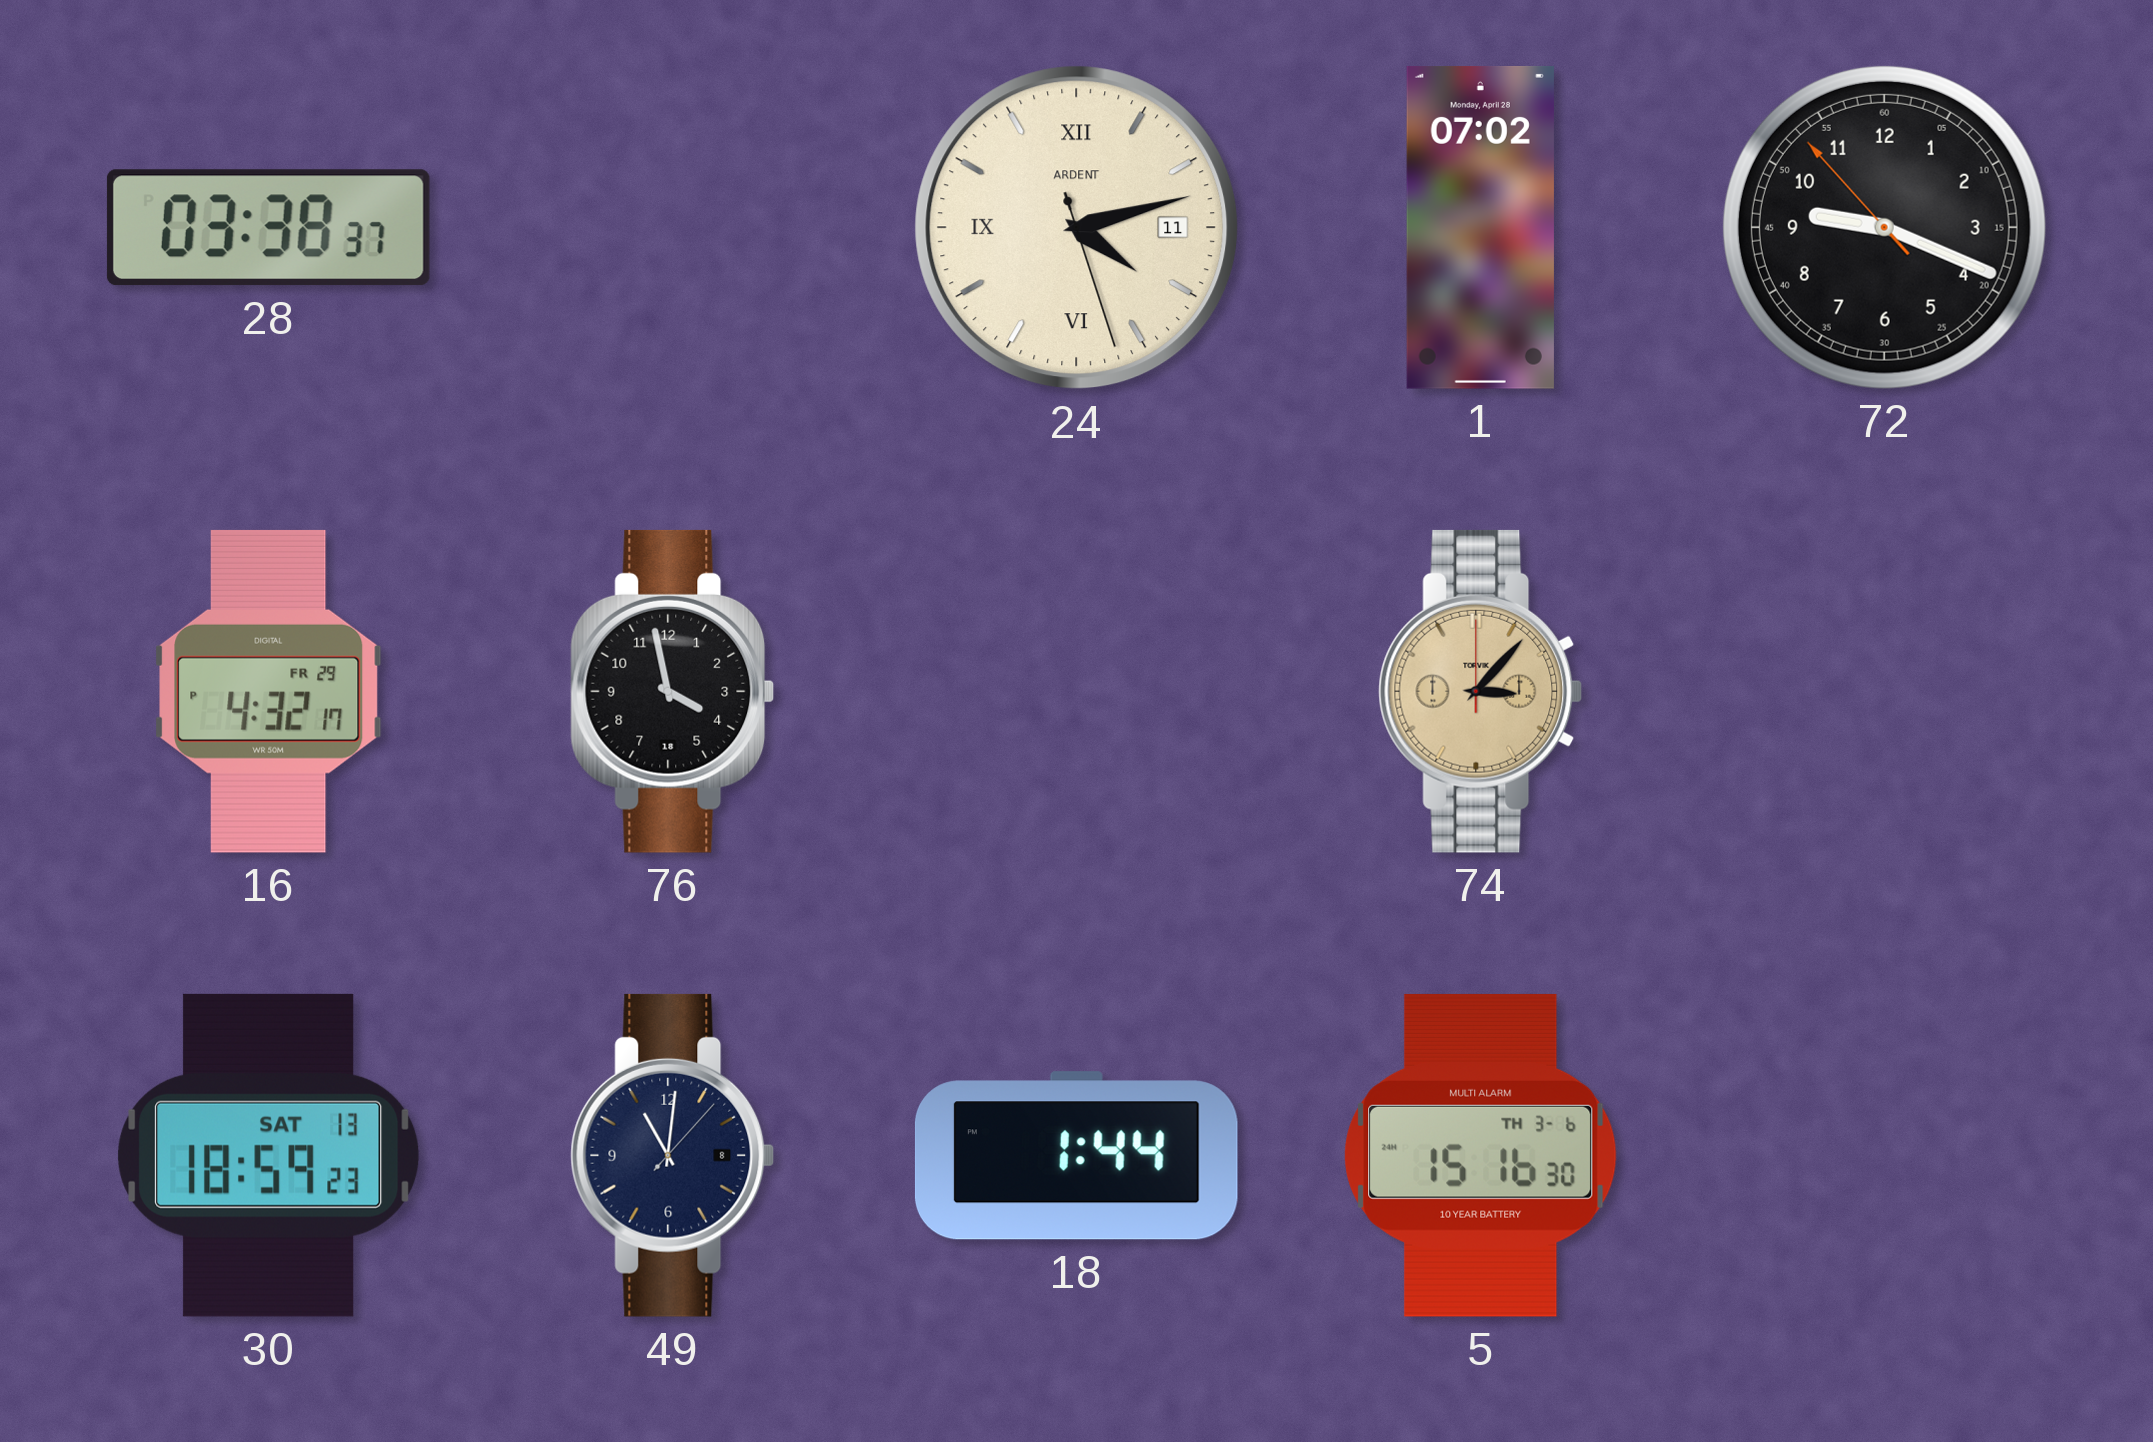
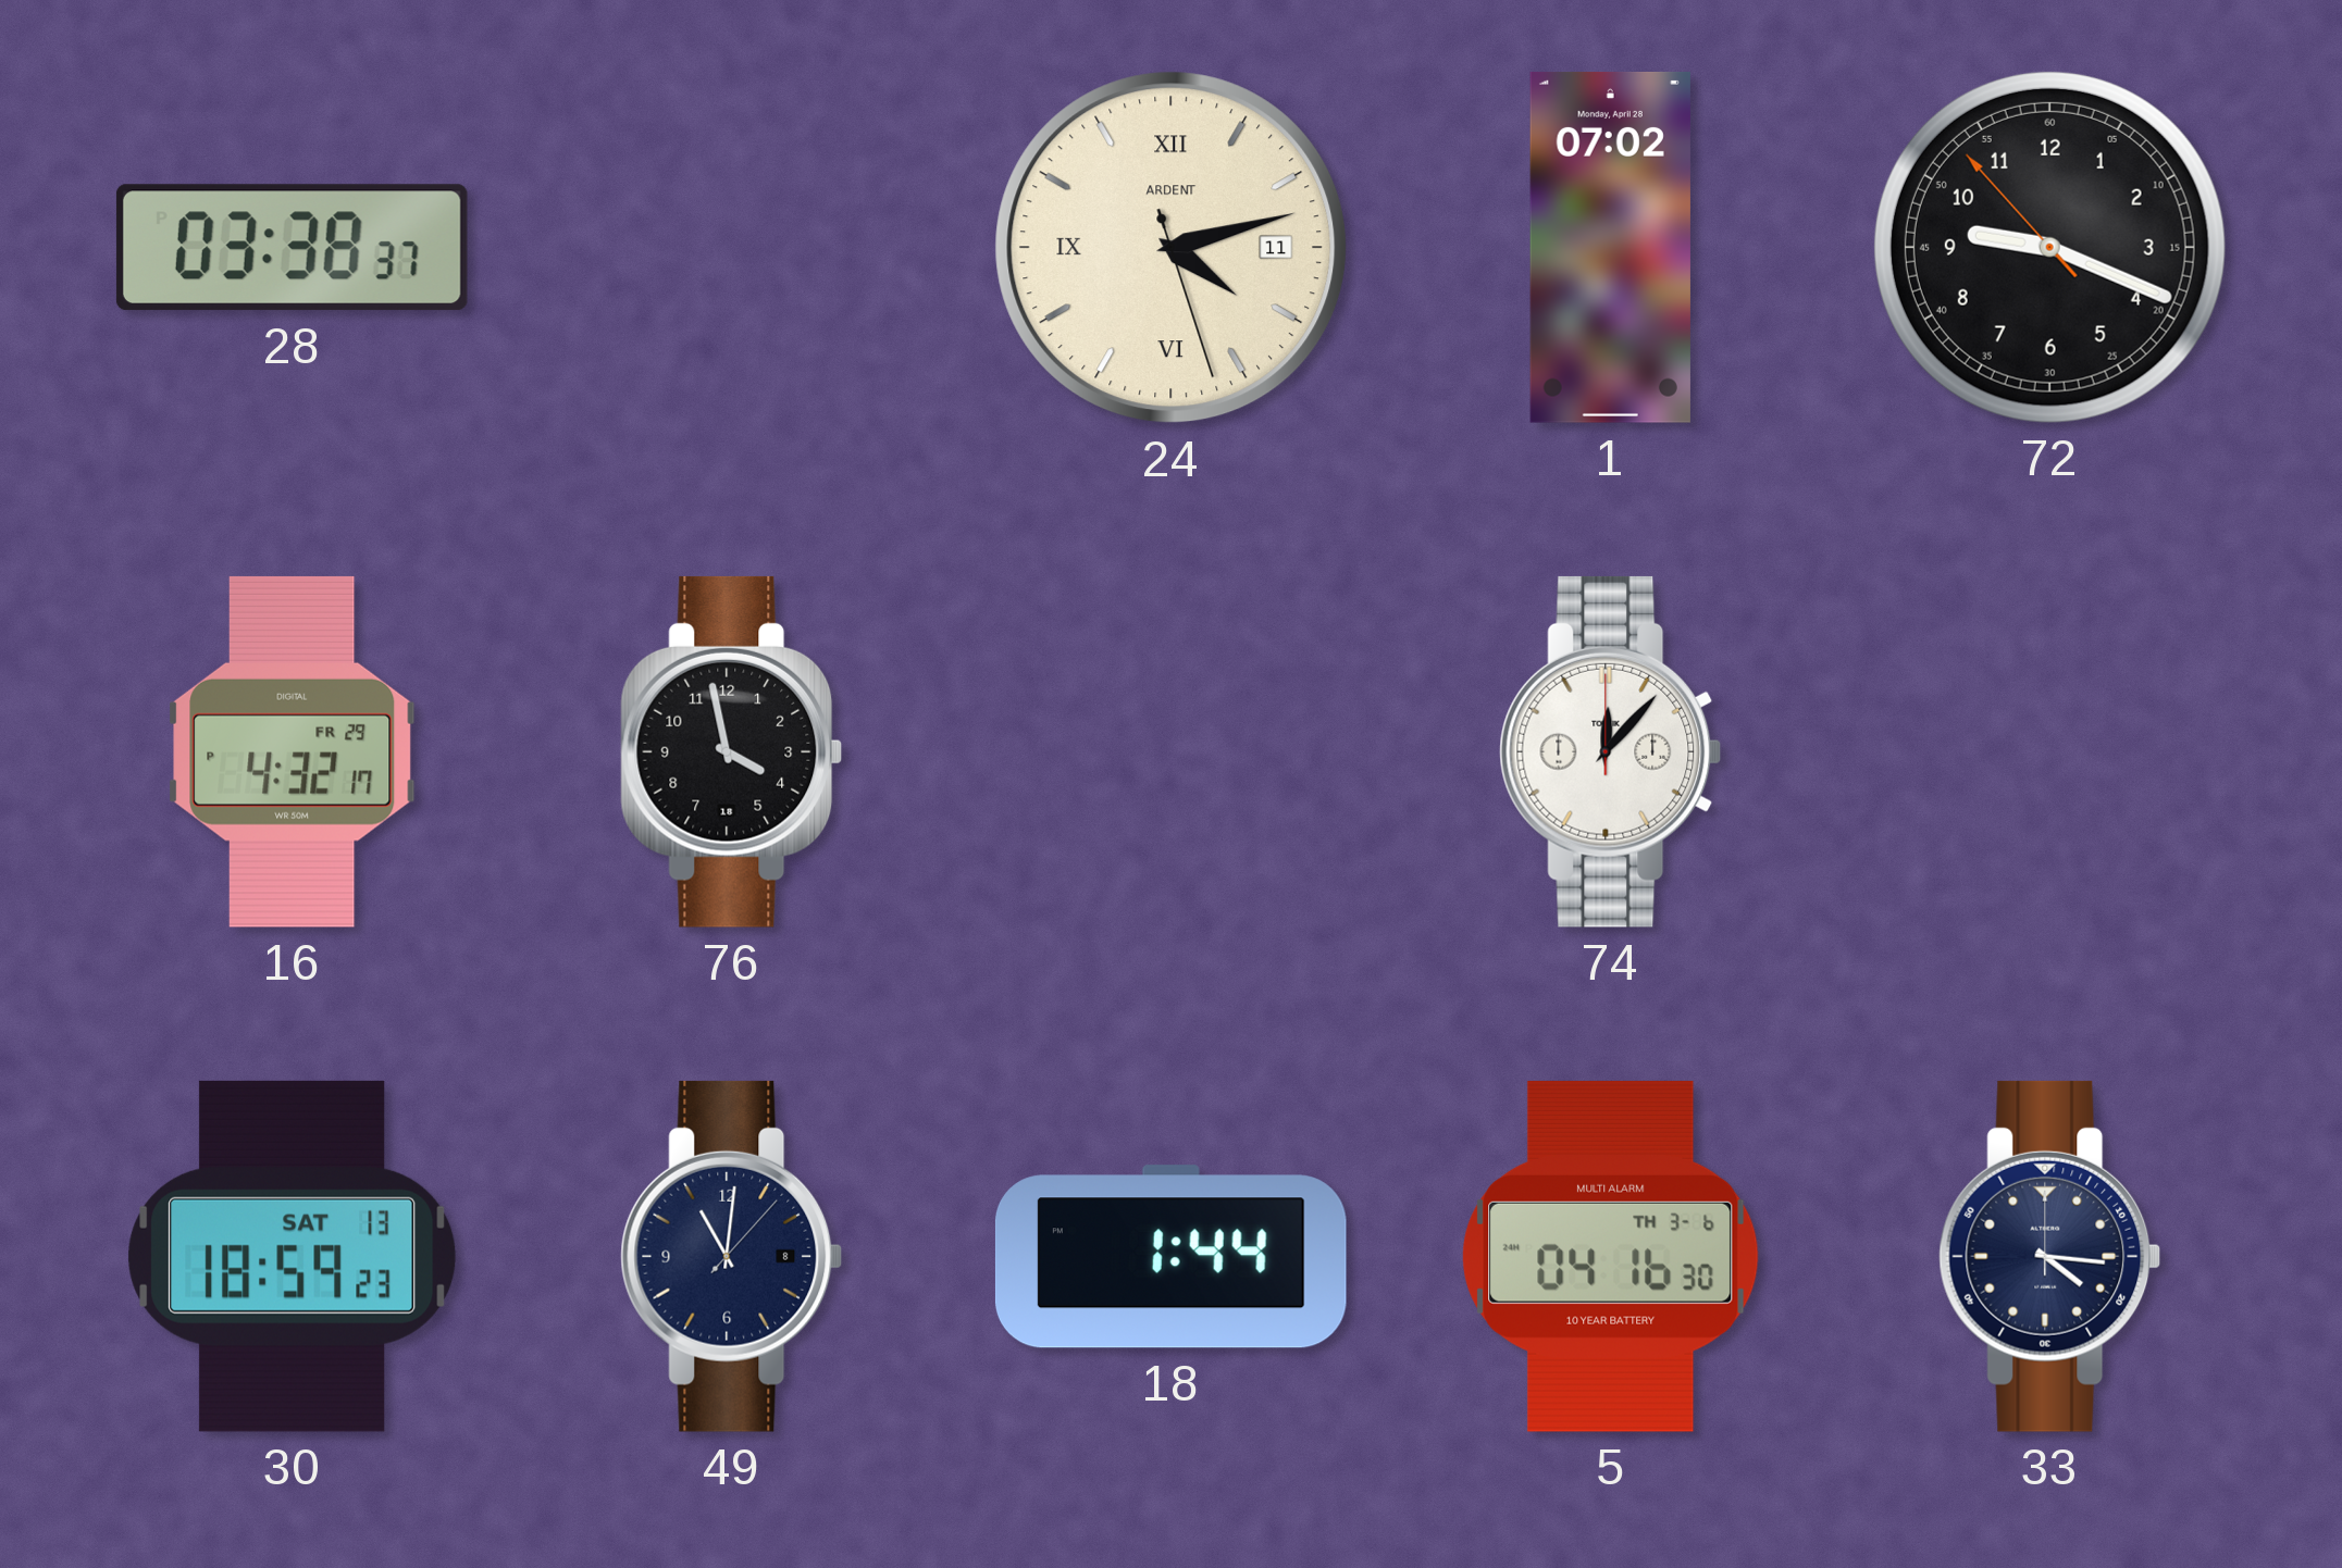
74: 3:07 -> 12:07
74 dial: champagne -> white
5: 15:16 -> 04:16
33: none -> 4:16
